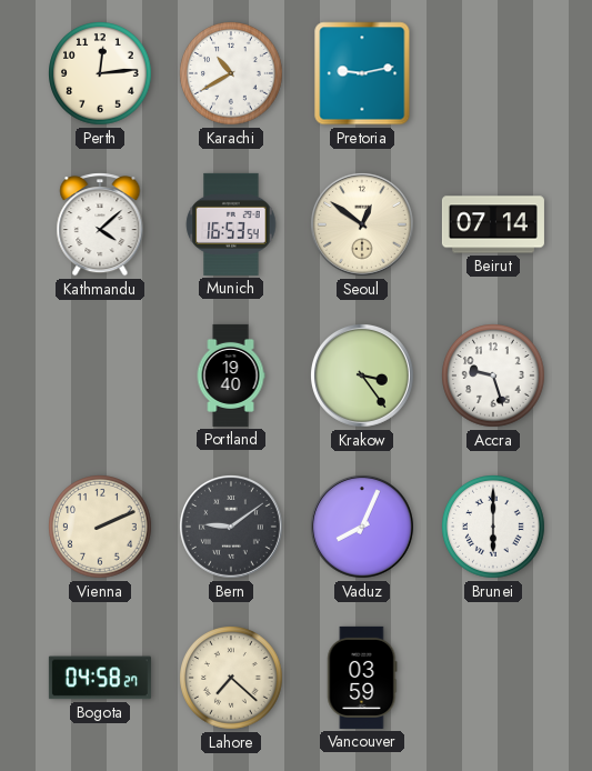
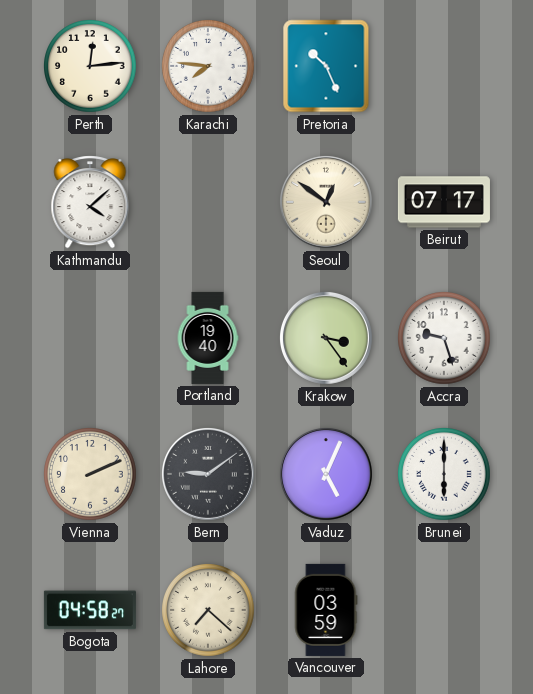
Karachi: 10:40 -> 7:46
Pretoria: 9:13 -> 10:26
Munich: 16:53 -> none
Beirut: 07:14 -> 07:17
Vaduz: 8:04 -> 5:04
